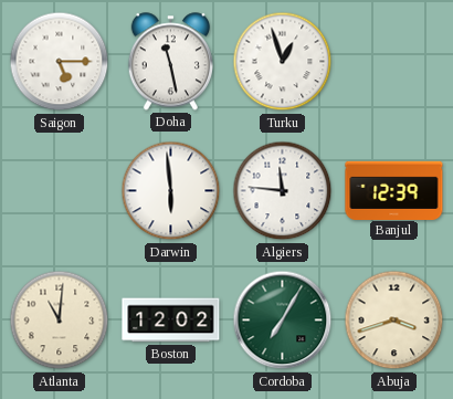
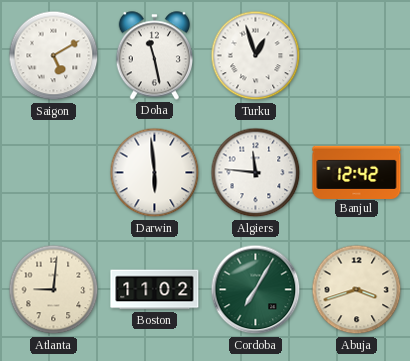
Saigon: 5:15 -> 5:10
Banjul: 12:39 -> 12:42
Atlanta: 11:01 -> 9:01
Boston: 12:02 -> 11:02
